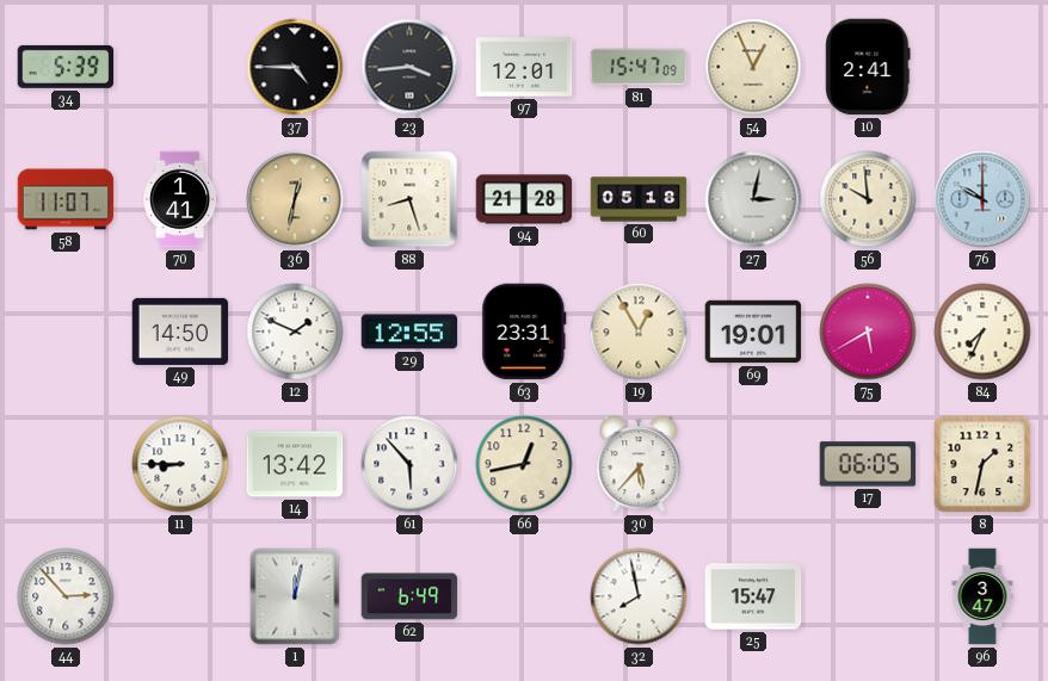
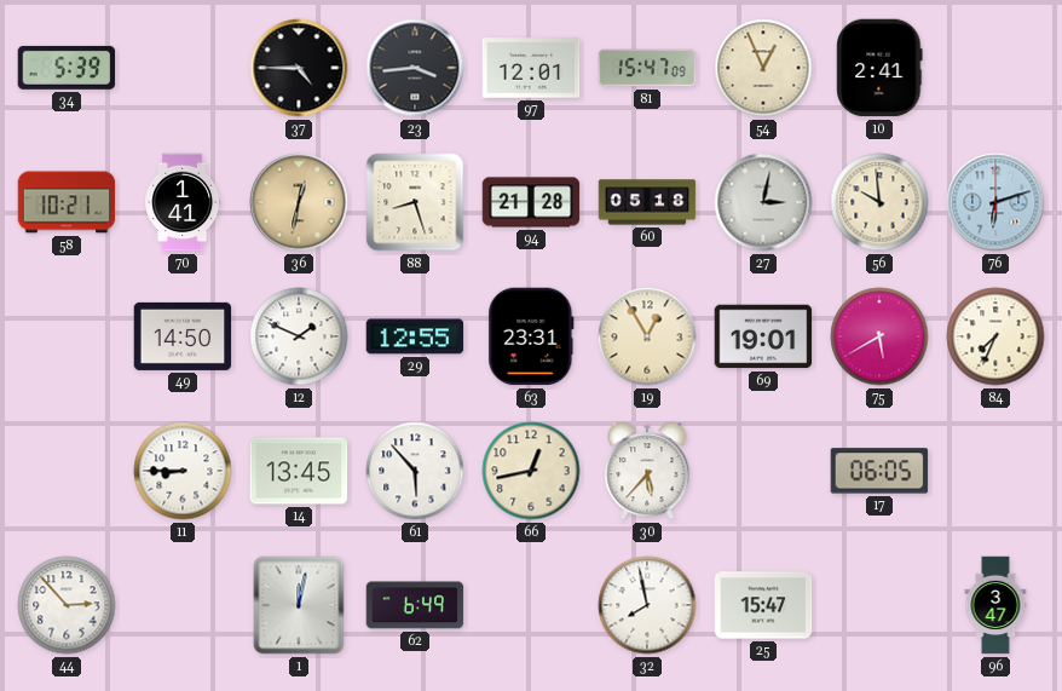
58: 11:07 -> 10:21
76: 10:00 -> 6:12
14: 13:42 -> 13:45
8: 1:32 -> none
